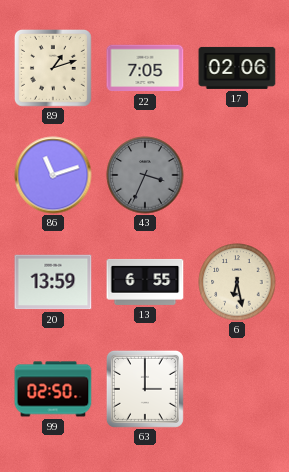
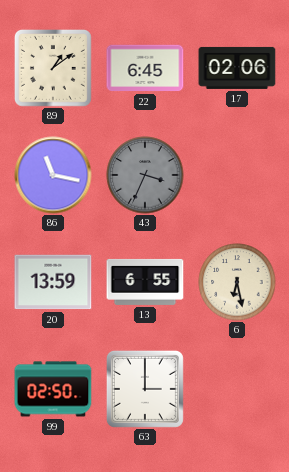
89: 1:12 -> 1:09
22: 7:05 -> 6:45
86: 11:12 -> 11:17
